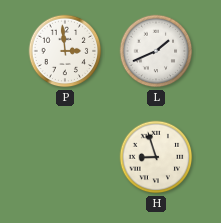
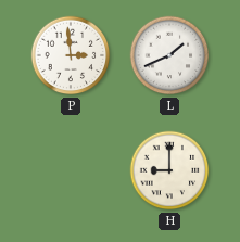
H: 8:57 -> 9:00
